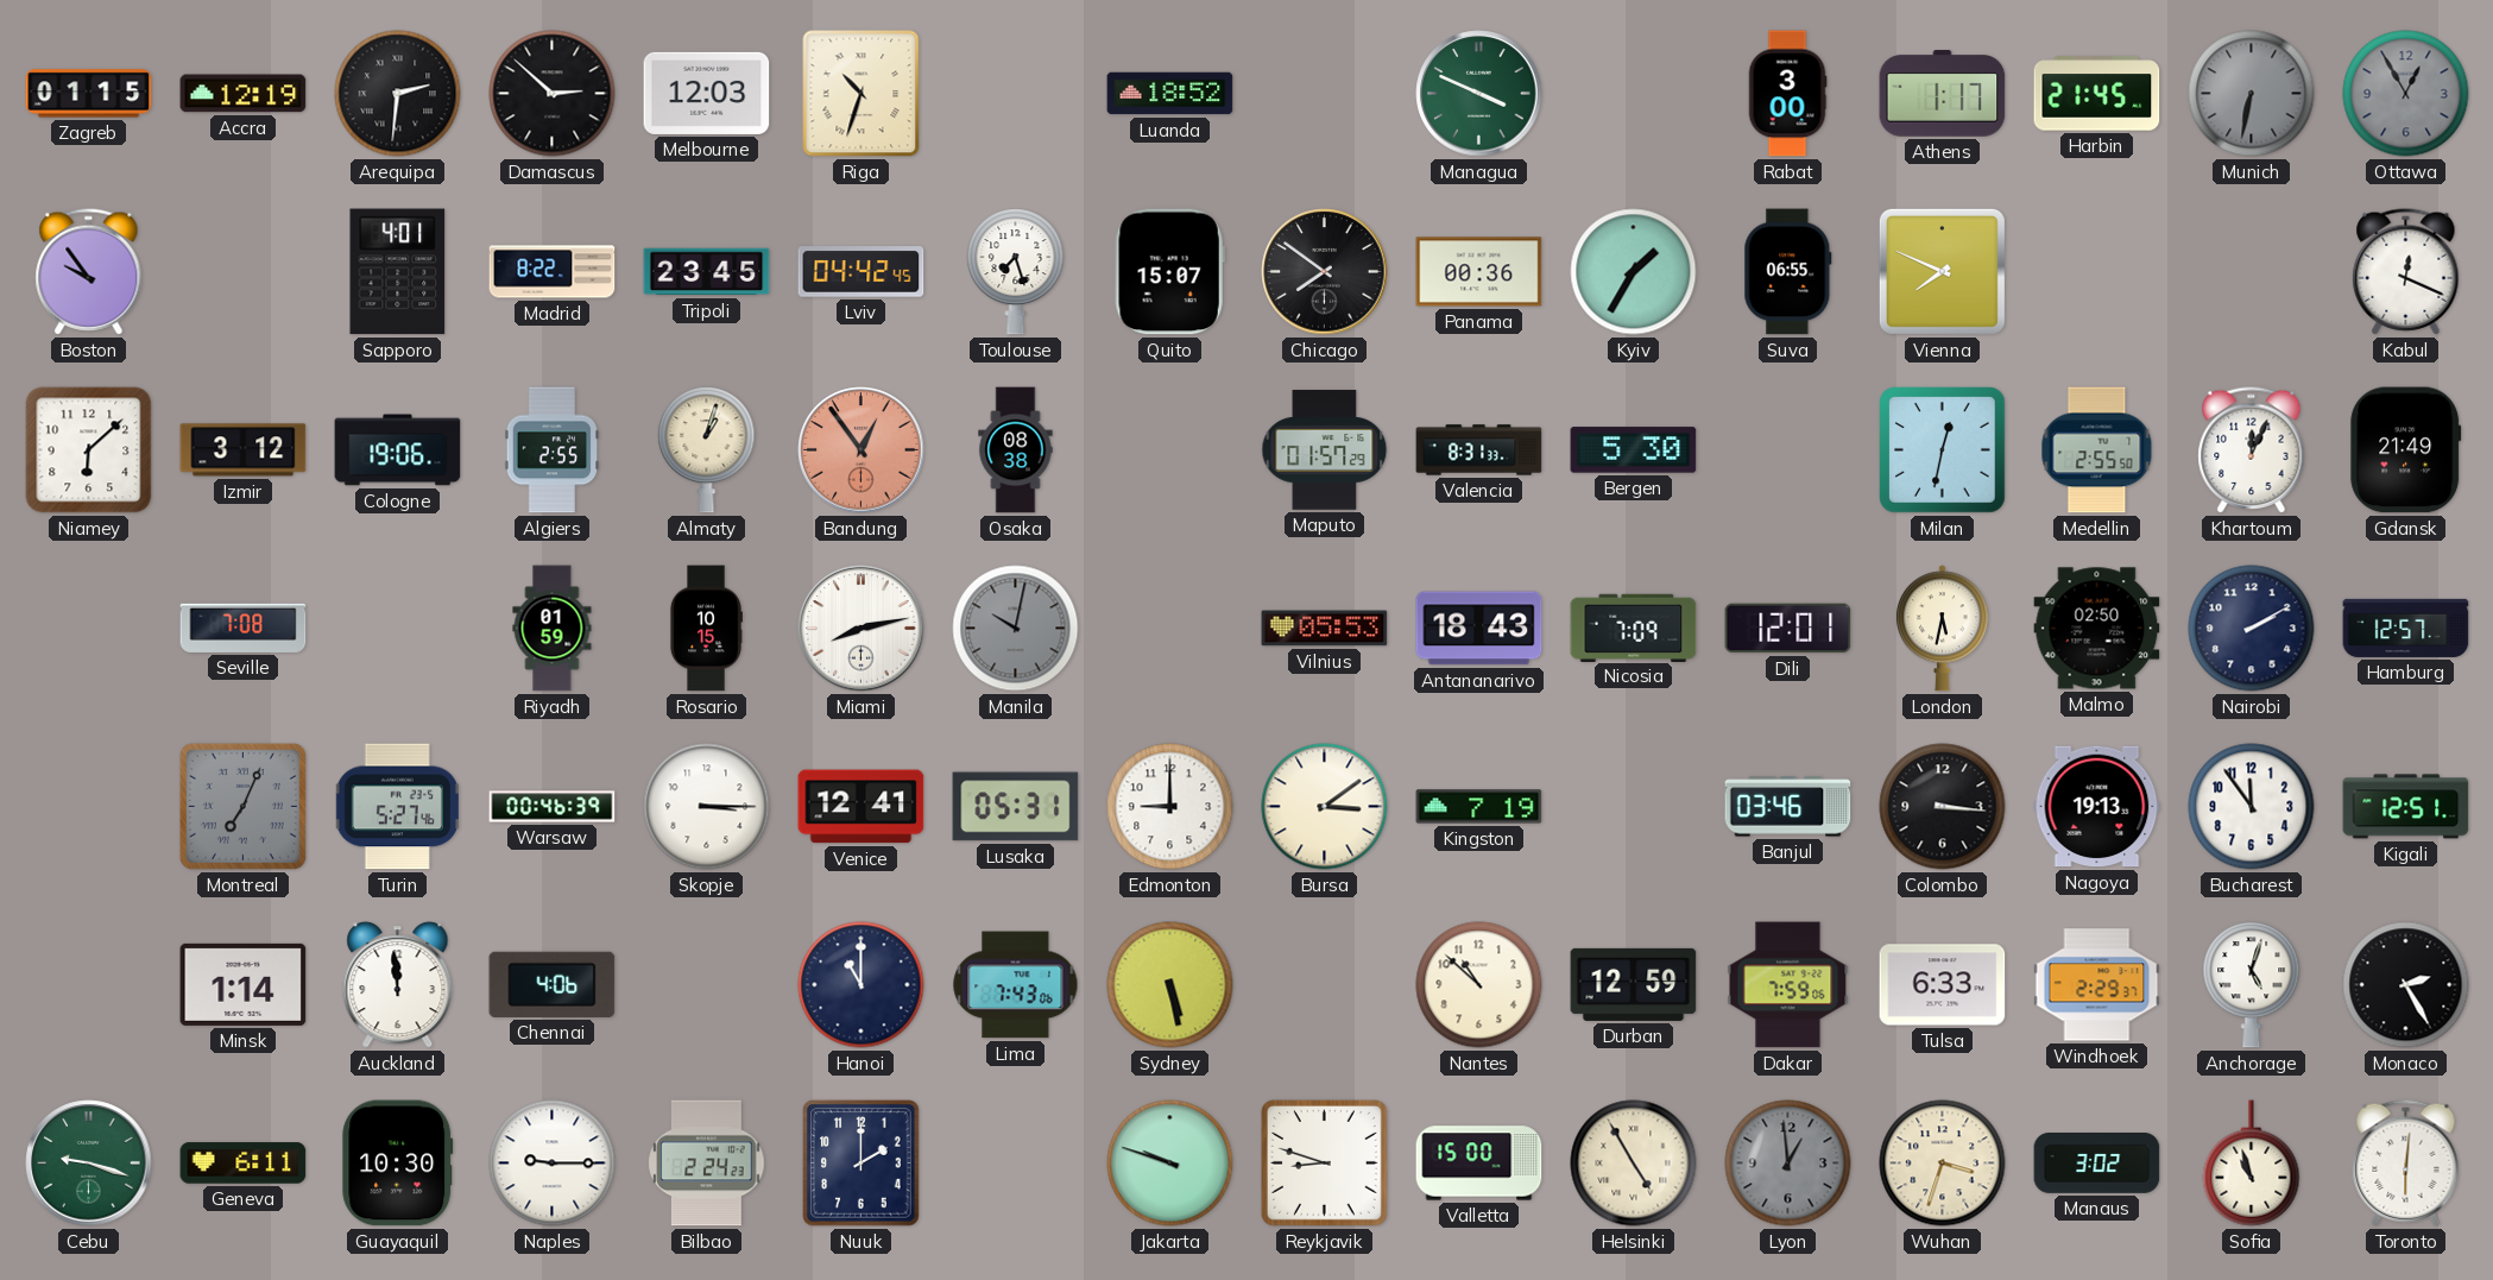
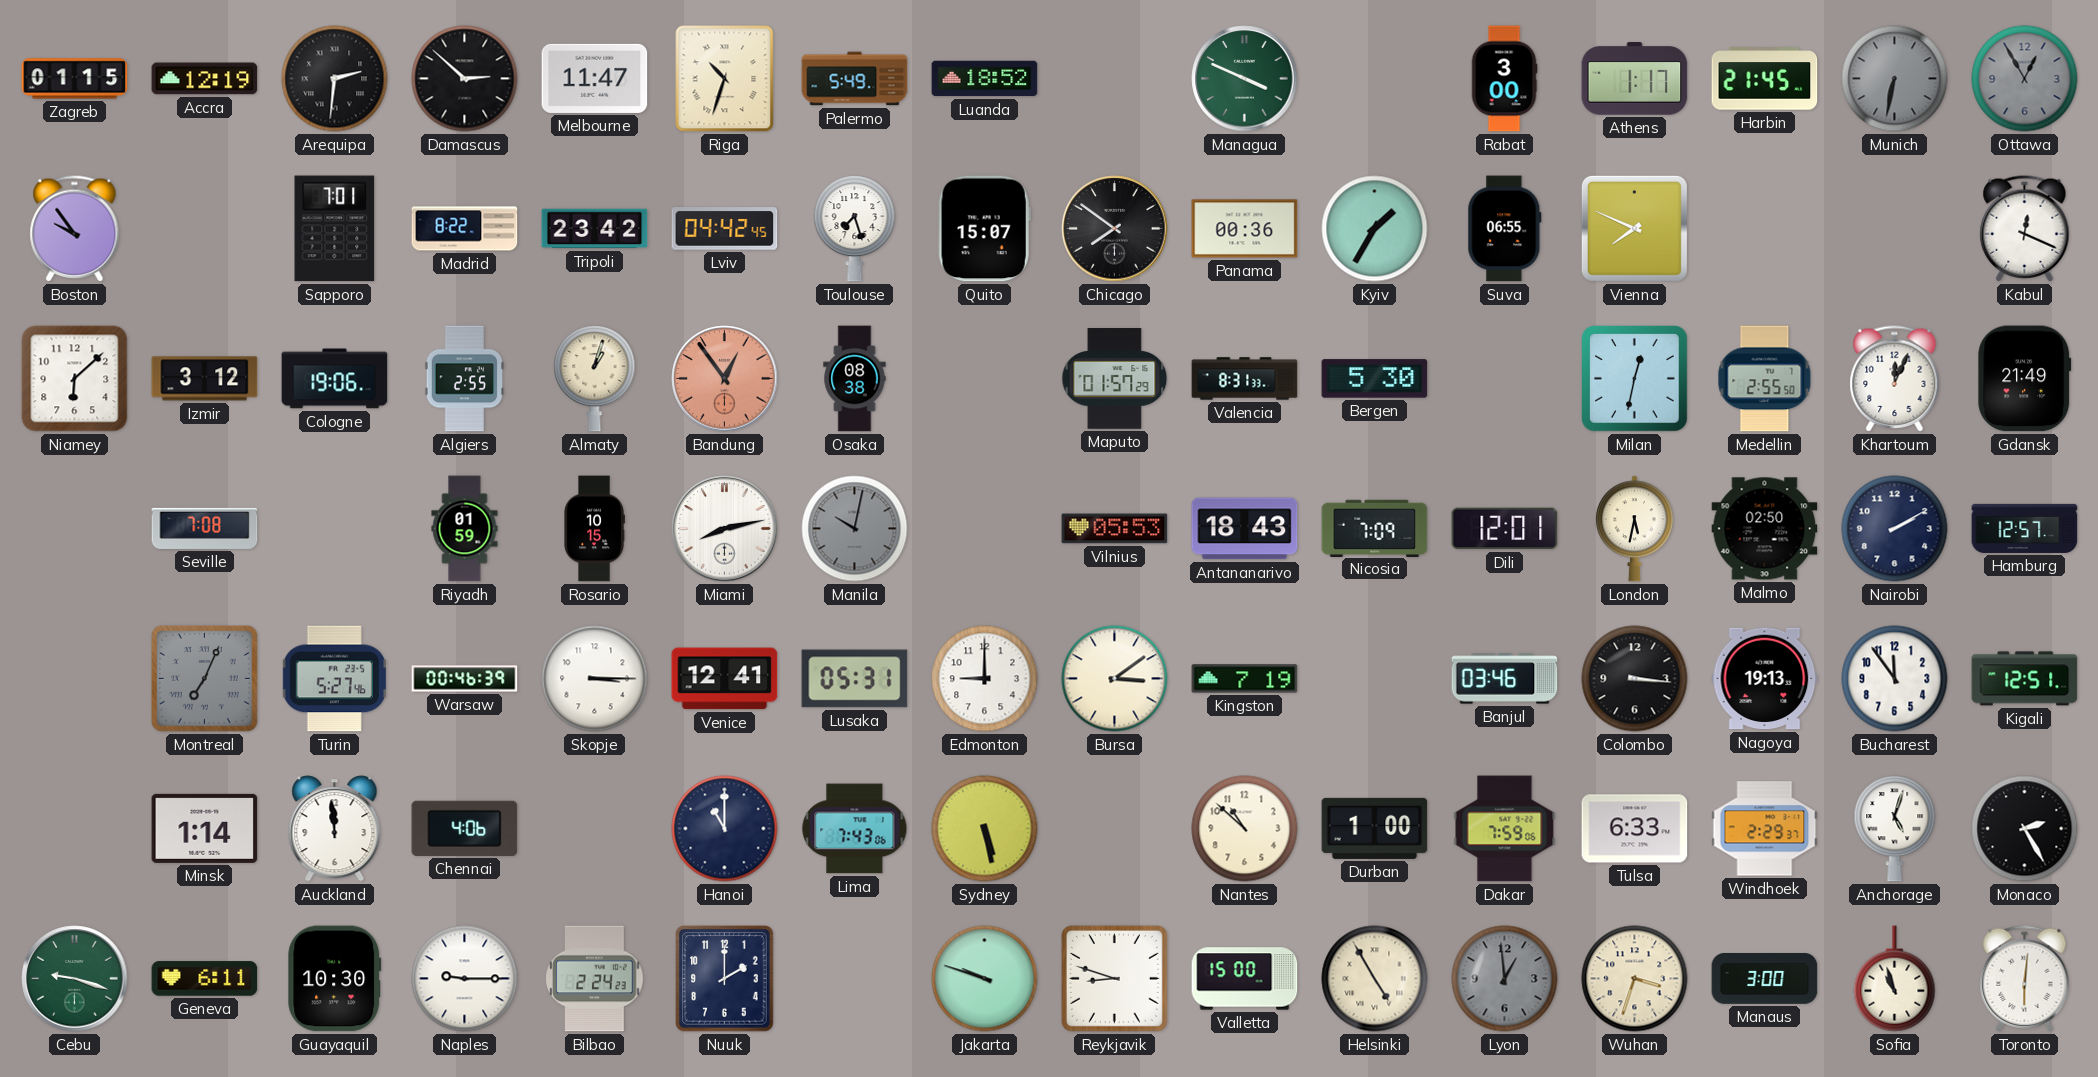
Melbourne: 12:03 -> 11:47
Palermo: none -> 5:49
Sapporo: 4:01 -> 7:01
Tripoli: 23:45 -> 23:42
Durban: 12:59 -> 1:00
Manaus: 3:02 -> 3:00
